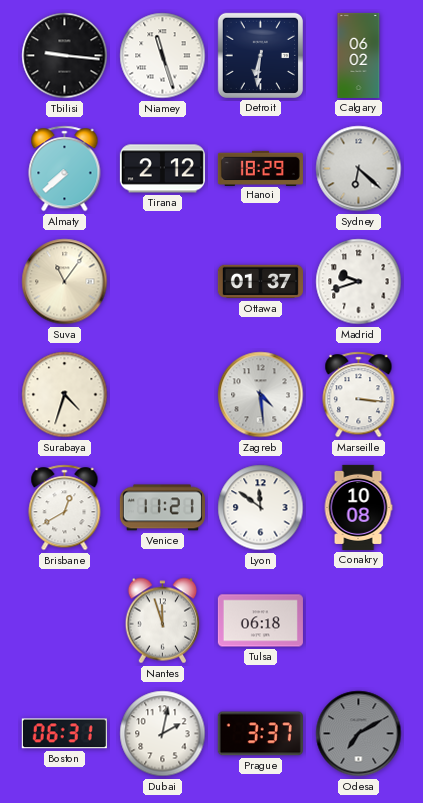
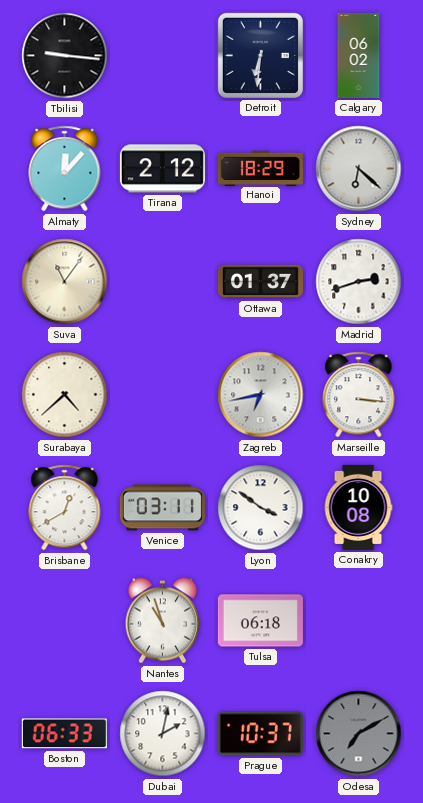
Niamey: 11:27 -> none
Almaty: 7:38 -> 12:07
Madrid: 9:42 -> 2:42
Surabaya: 4:33 -> 4:38
Zagreb: 4:29 -> 6:43
Venice: 11:21 -> 03:11
Lyon: 11:51 -> 3:51
Nantes: 11:57 -> 10:57
Boston: 06:31 -> 06:33
Prague: 3:37 -> 10:37
